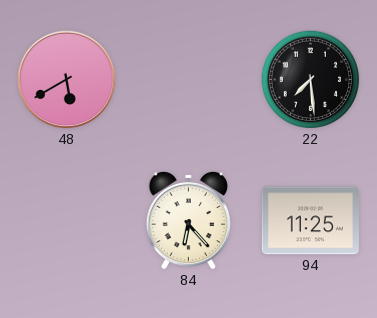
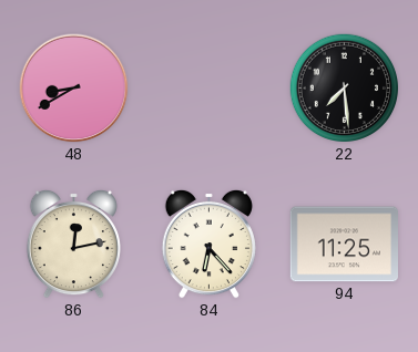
48: 5:40 -> 8:40
86: none -> 12:13
